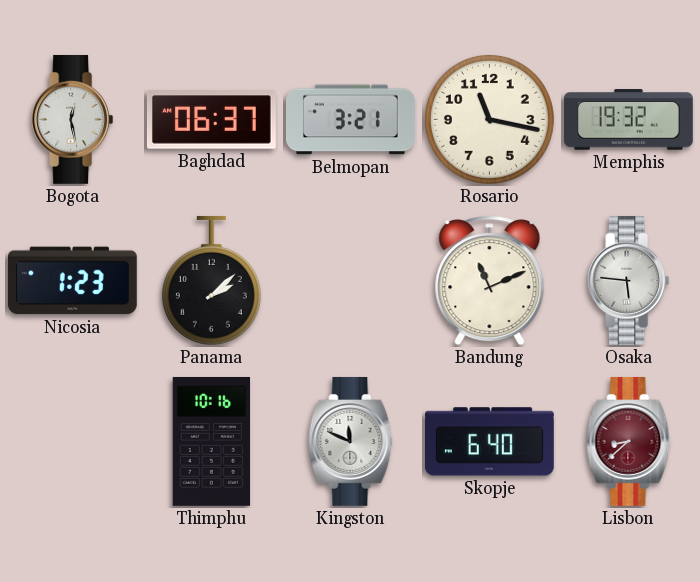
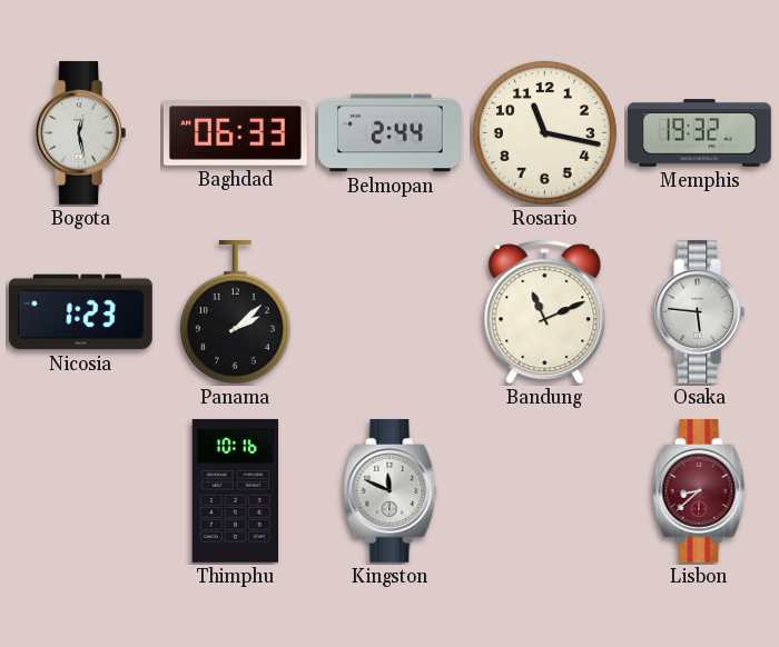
Baghdad: 06:37 -> 06:33
Belmopan: 3:21 -> 2:44
Skopje: 6:40 -> none
